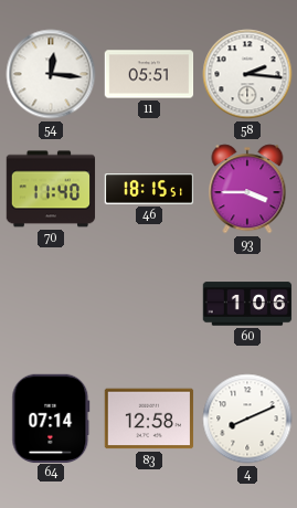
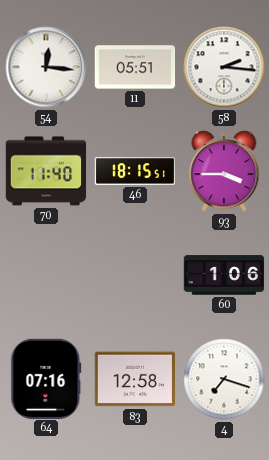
64: 07:14 -> 07:16
4: 8:11 -> 7:18
